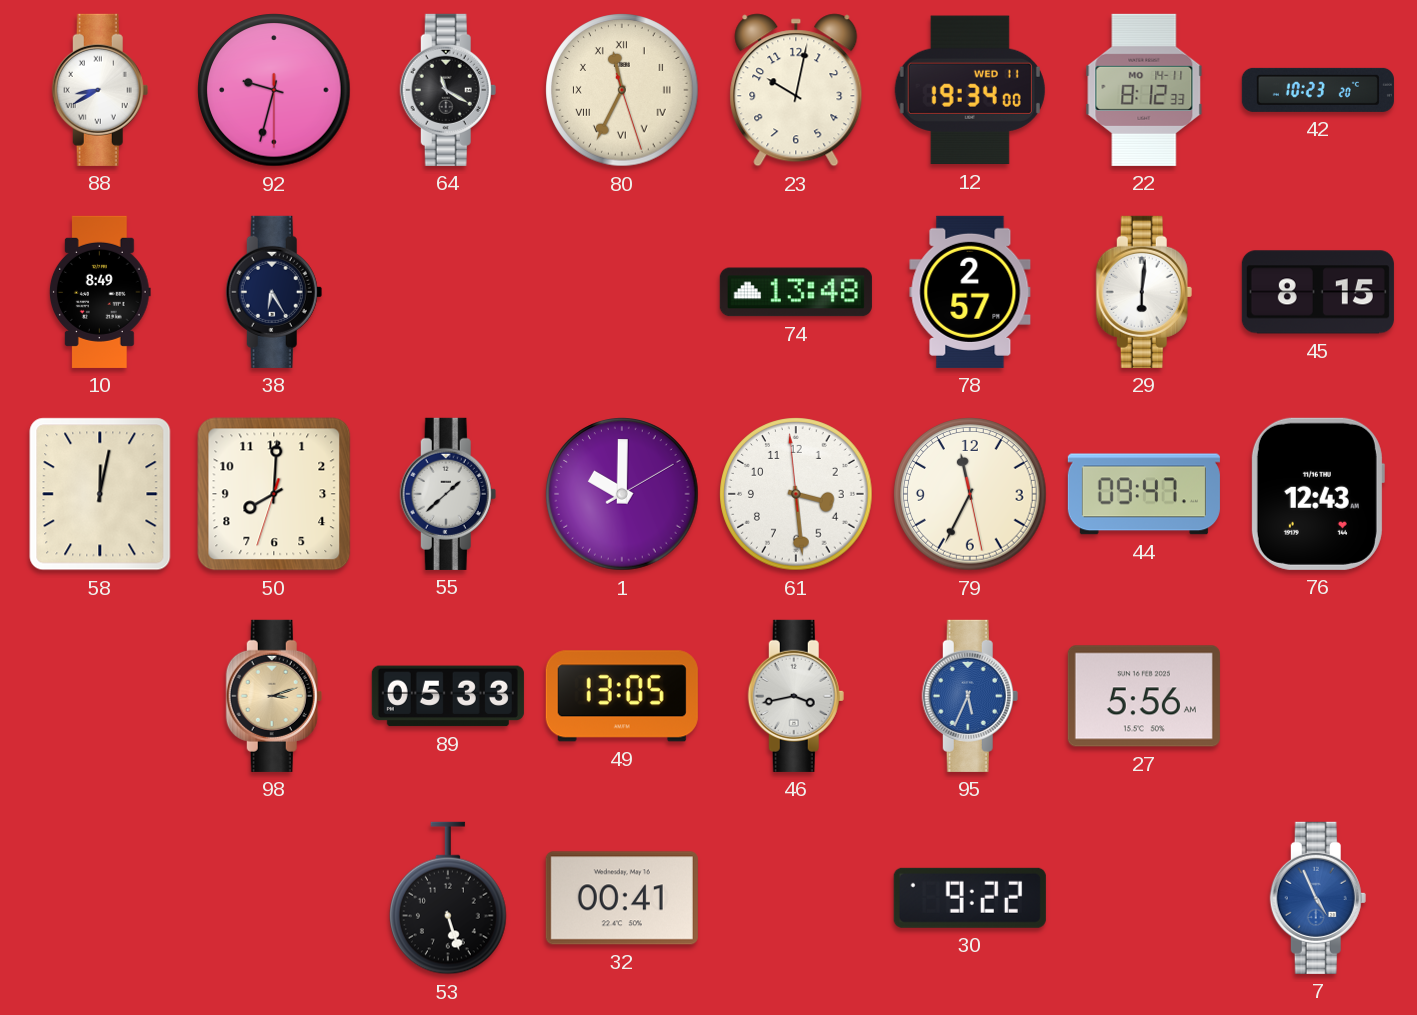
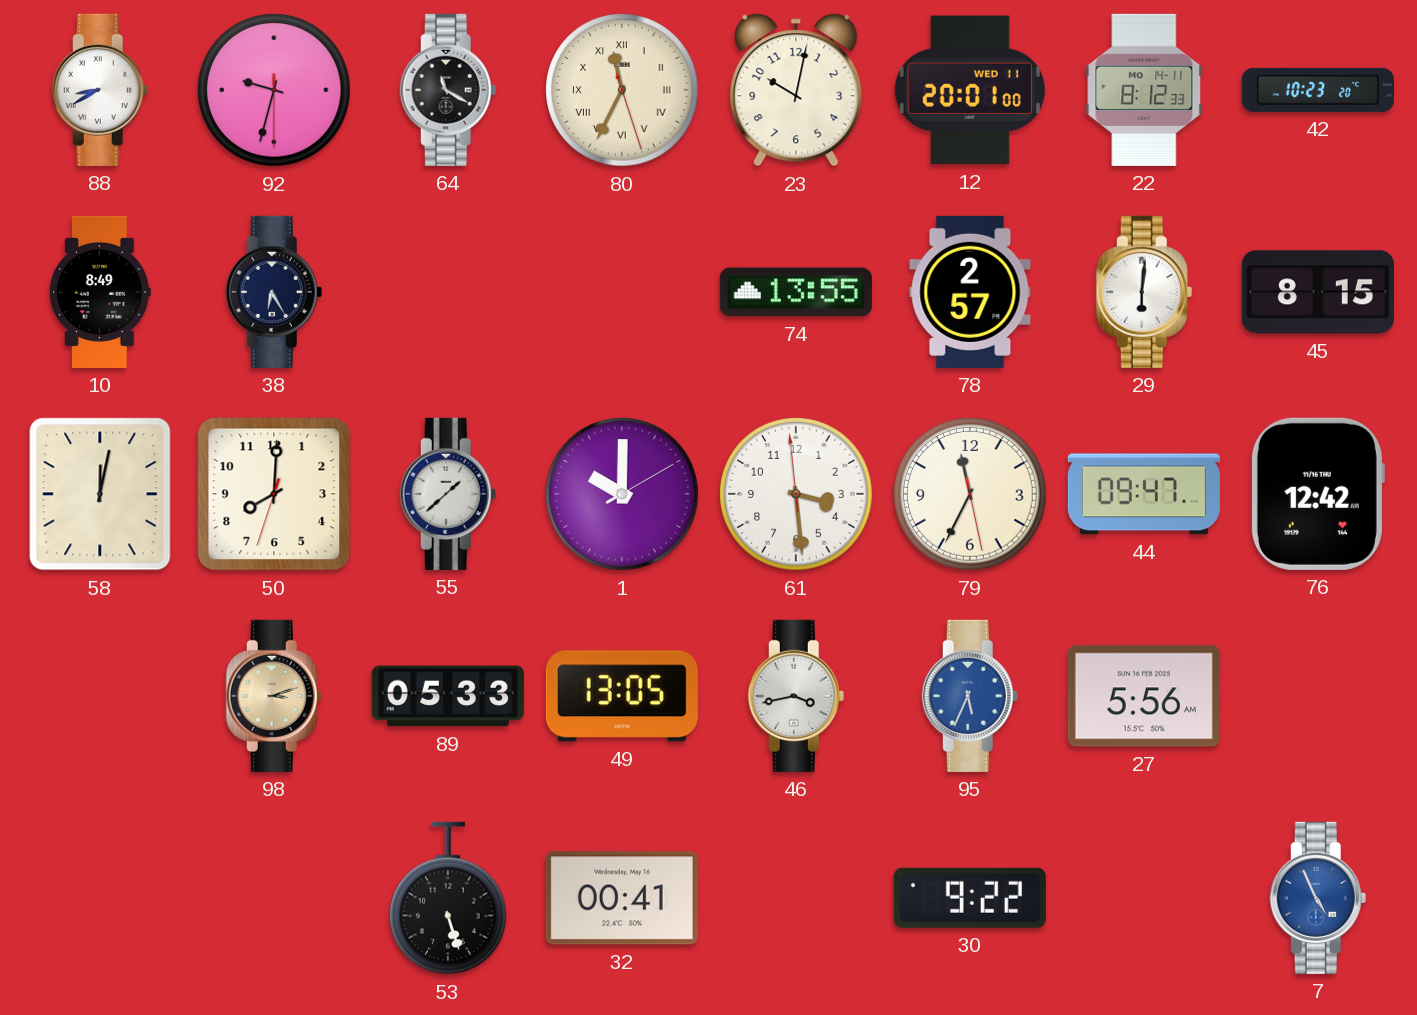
12: 19:34 -> 20:01
74: 13:48 -> 13:55
76: 12:43 -> 12:42
